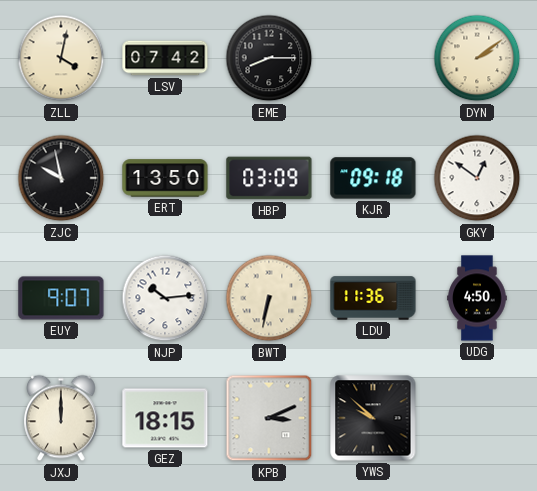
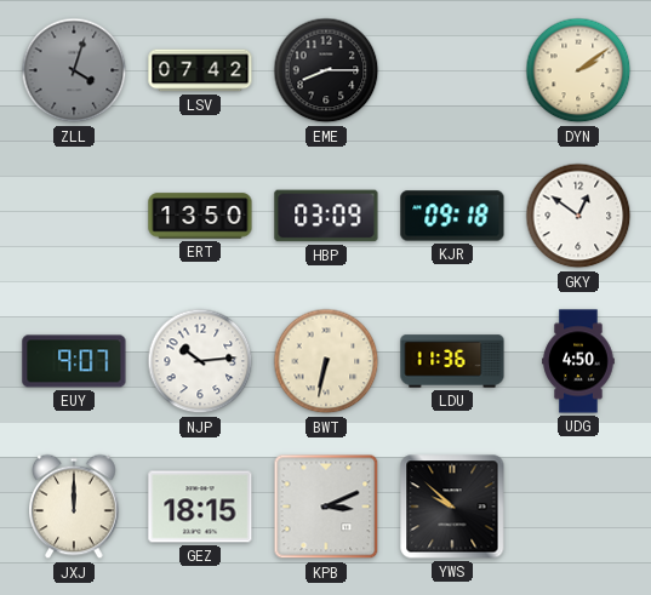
ZLL: 4:02 -> 4:03
ZLL dial: cream -> grey
ZJC: 9:58 -> none
